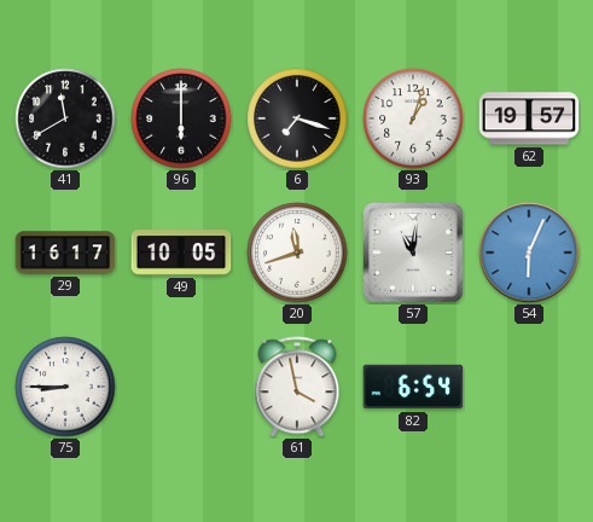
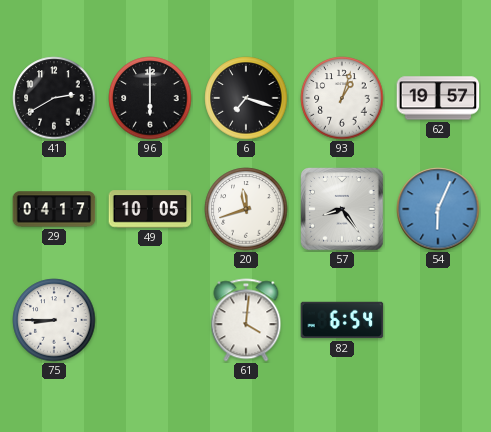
41: 11:40 -> 2:40
29: 16:17 -> 04:17
57: 11:01 -> 8:24
61: 3:58 -> 4:01
